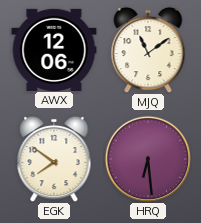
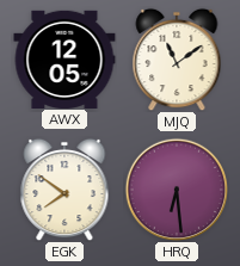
AWX: 12:06 -> 12:05
